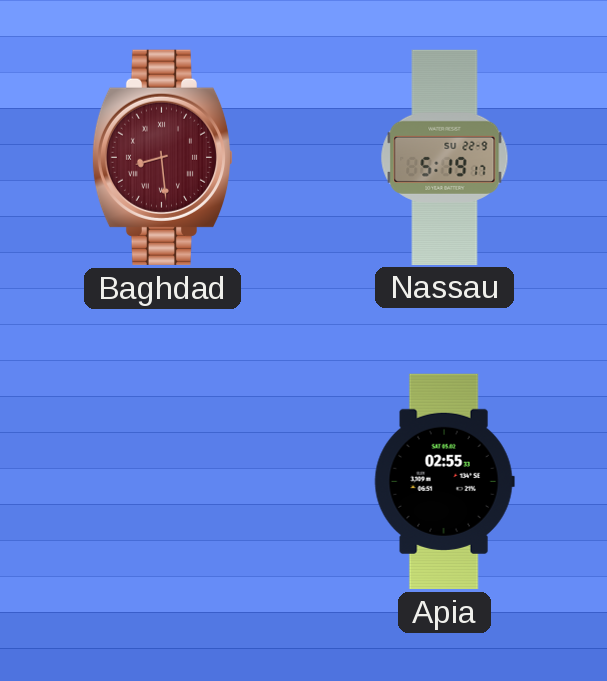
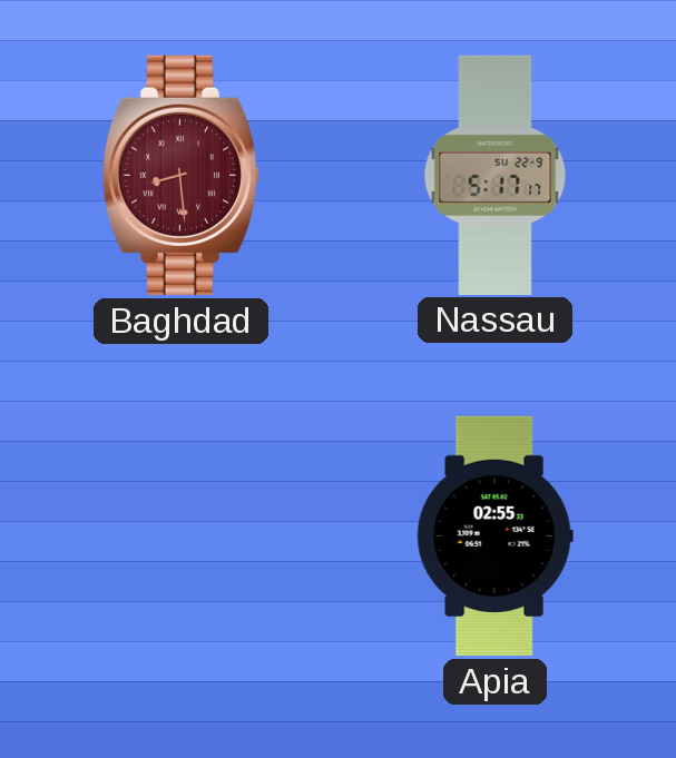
Nassau: 5:19 -> 5:17
